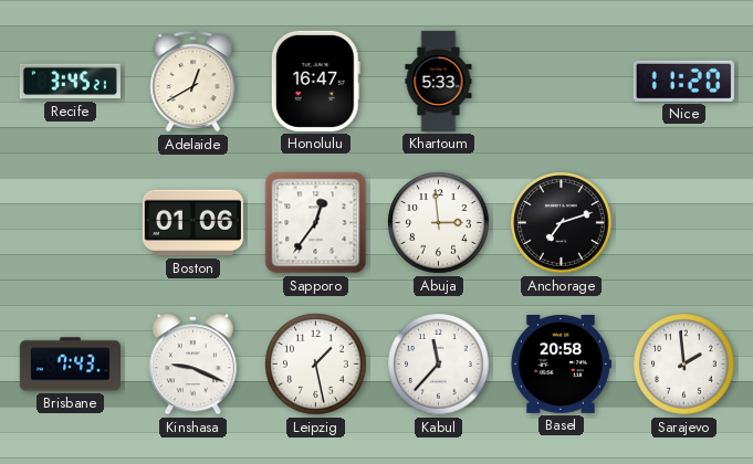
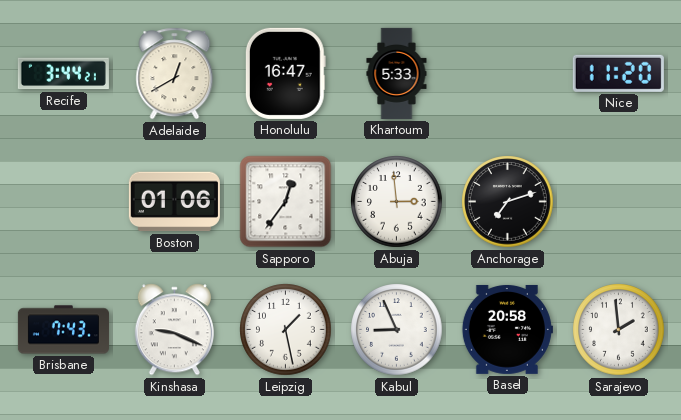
Recife: 3:45 -> 3:44
Kabul: 11:37 -> 8:56
